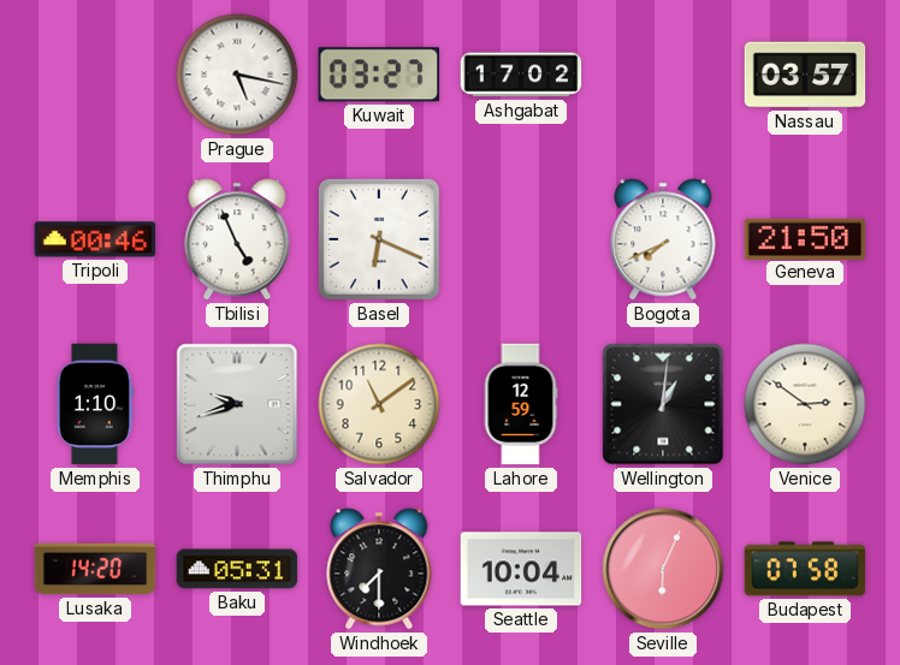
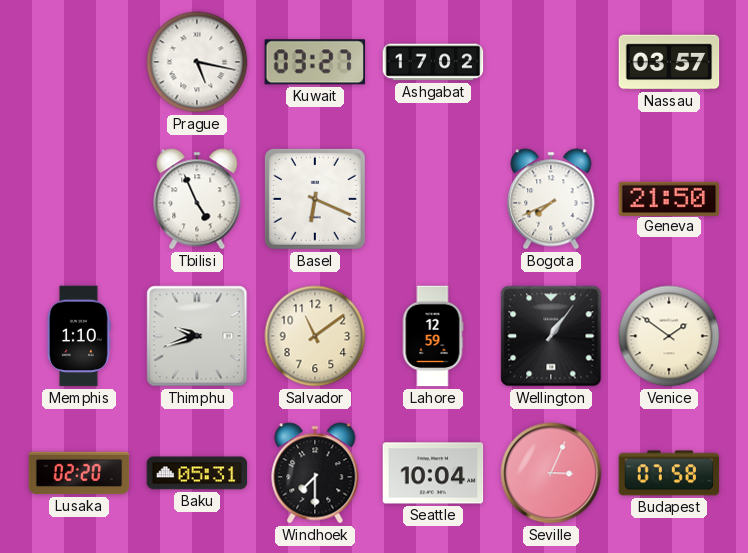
Tripoli: 00:46 -> none
Wellington: 1:01 -> 1:06
Venice: 2:51 -> 1:51
Lusaka: 14:20 -> 02:20
Seville: 6:04 -> 3:04
